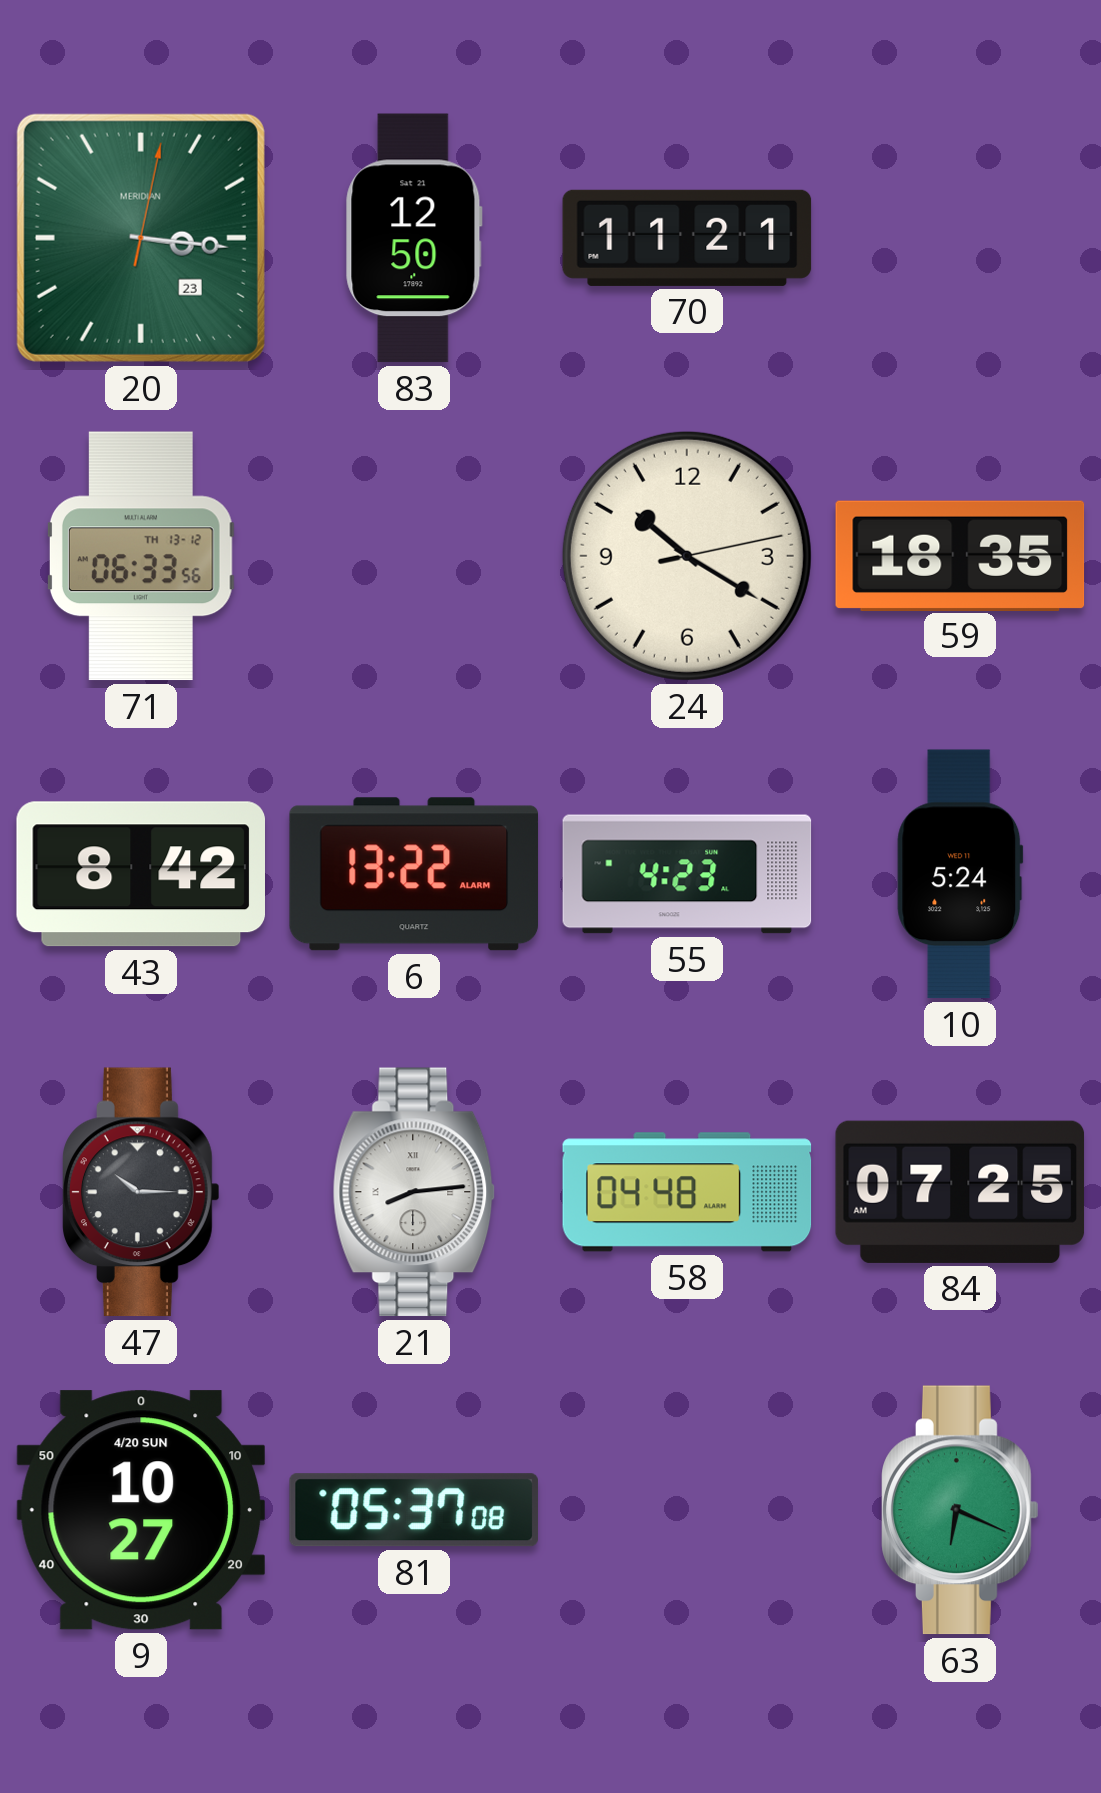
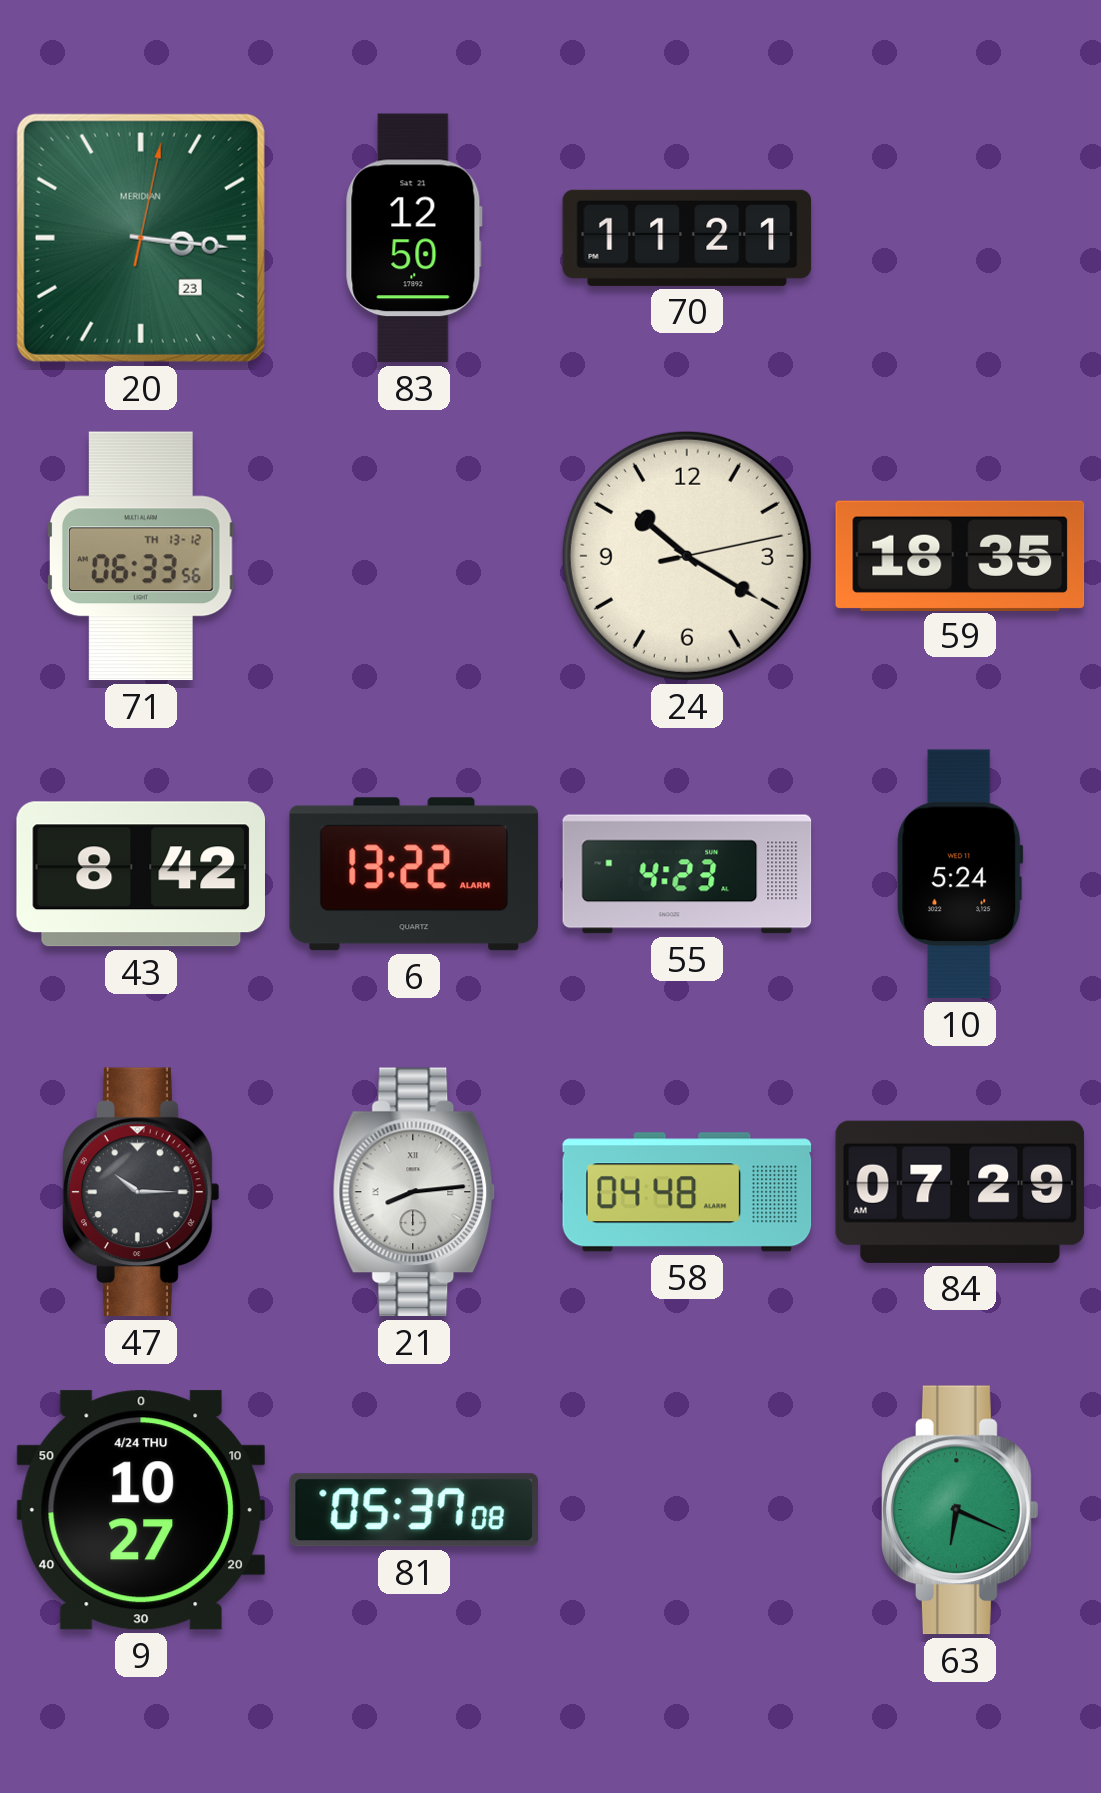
84: 07:25 -> 07:29
9 date: 4/20 SUN -> 4/24 THU
